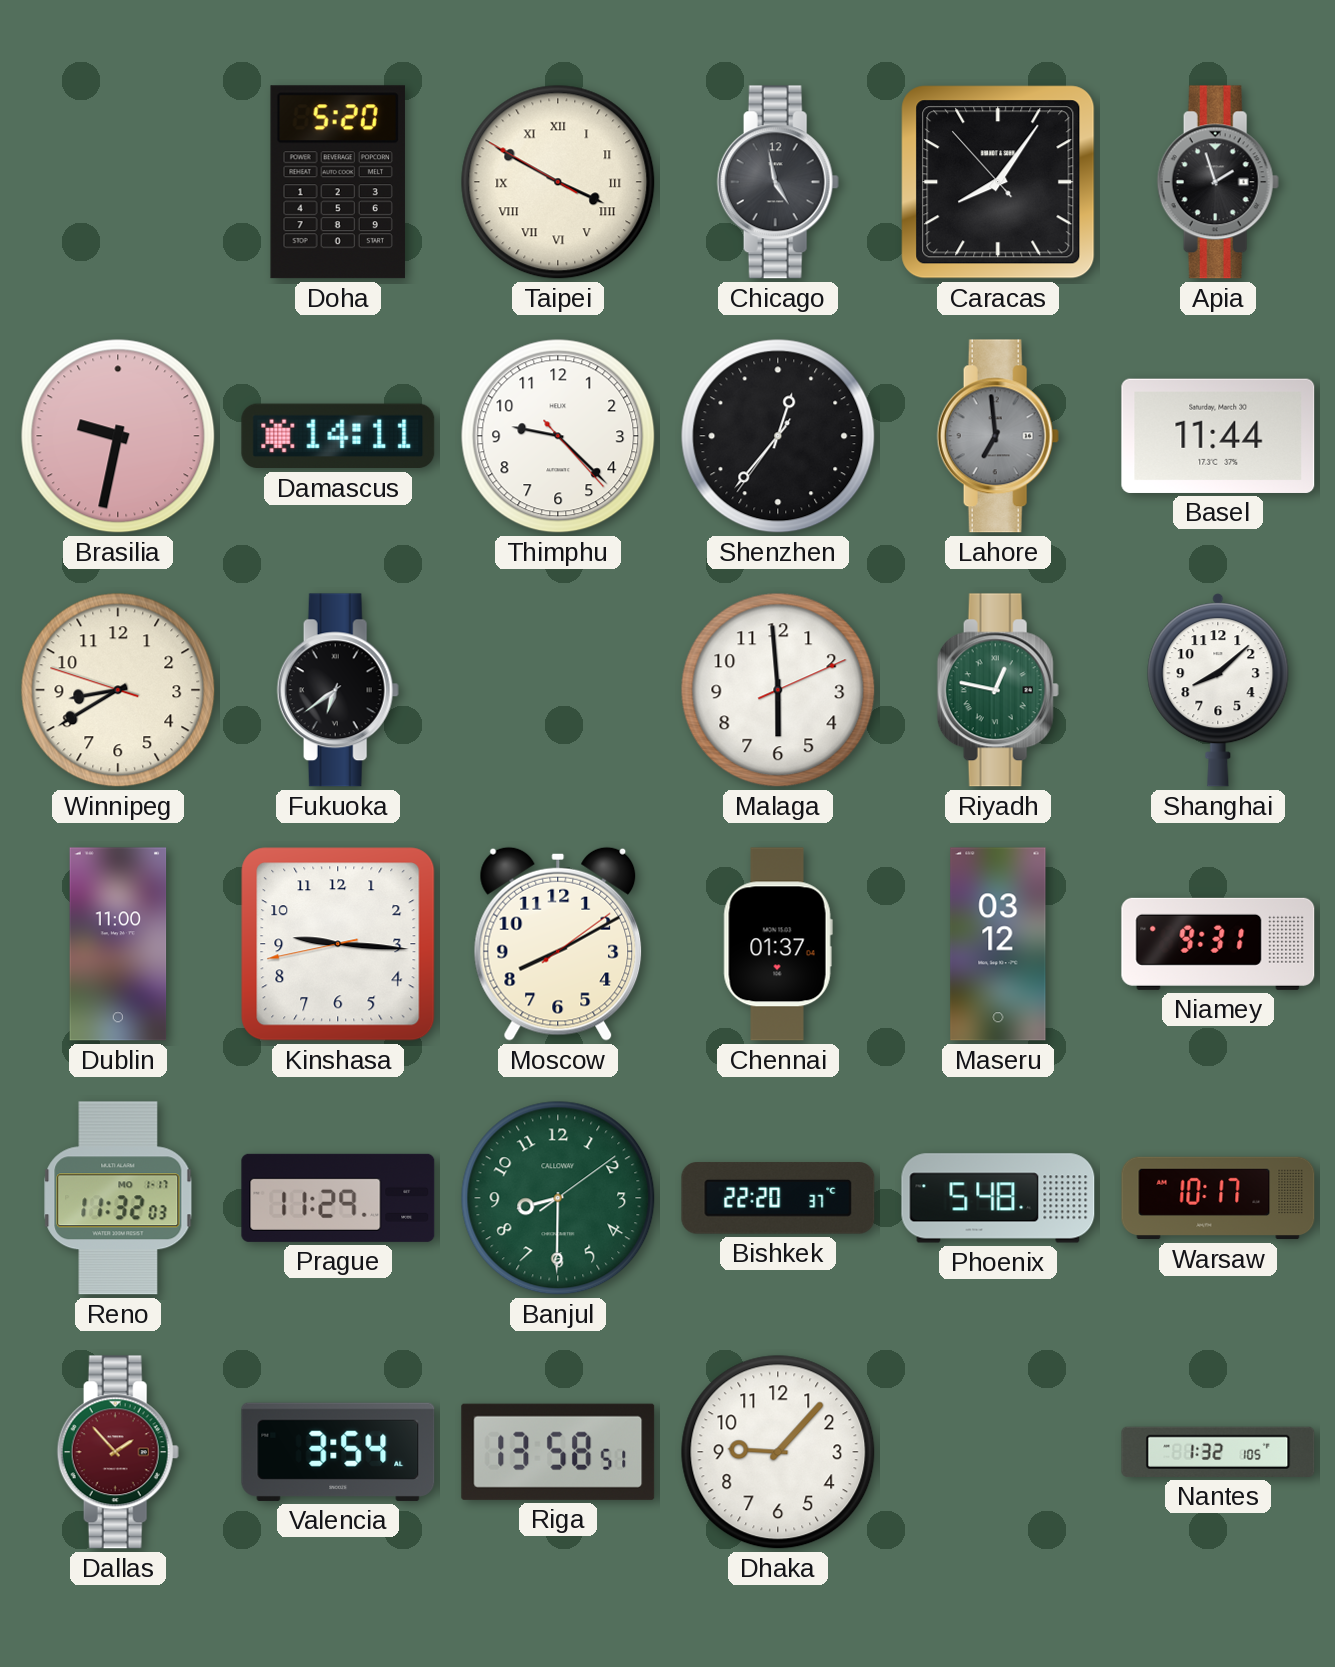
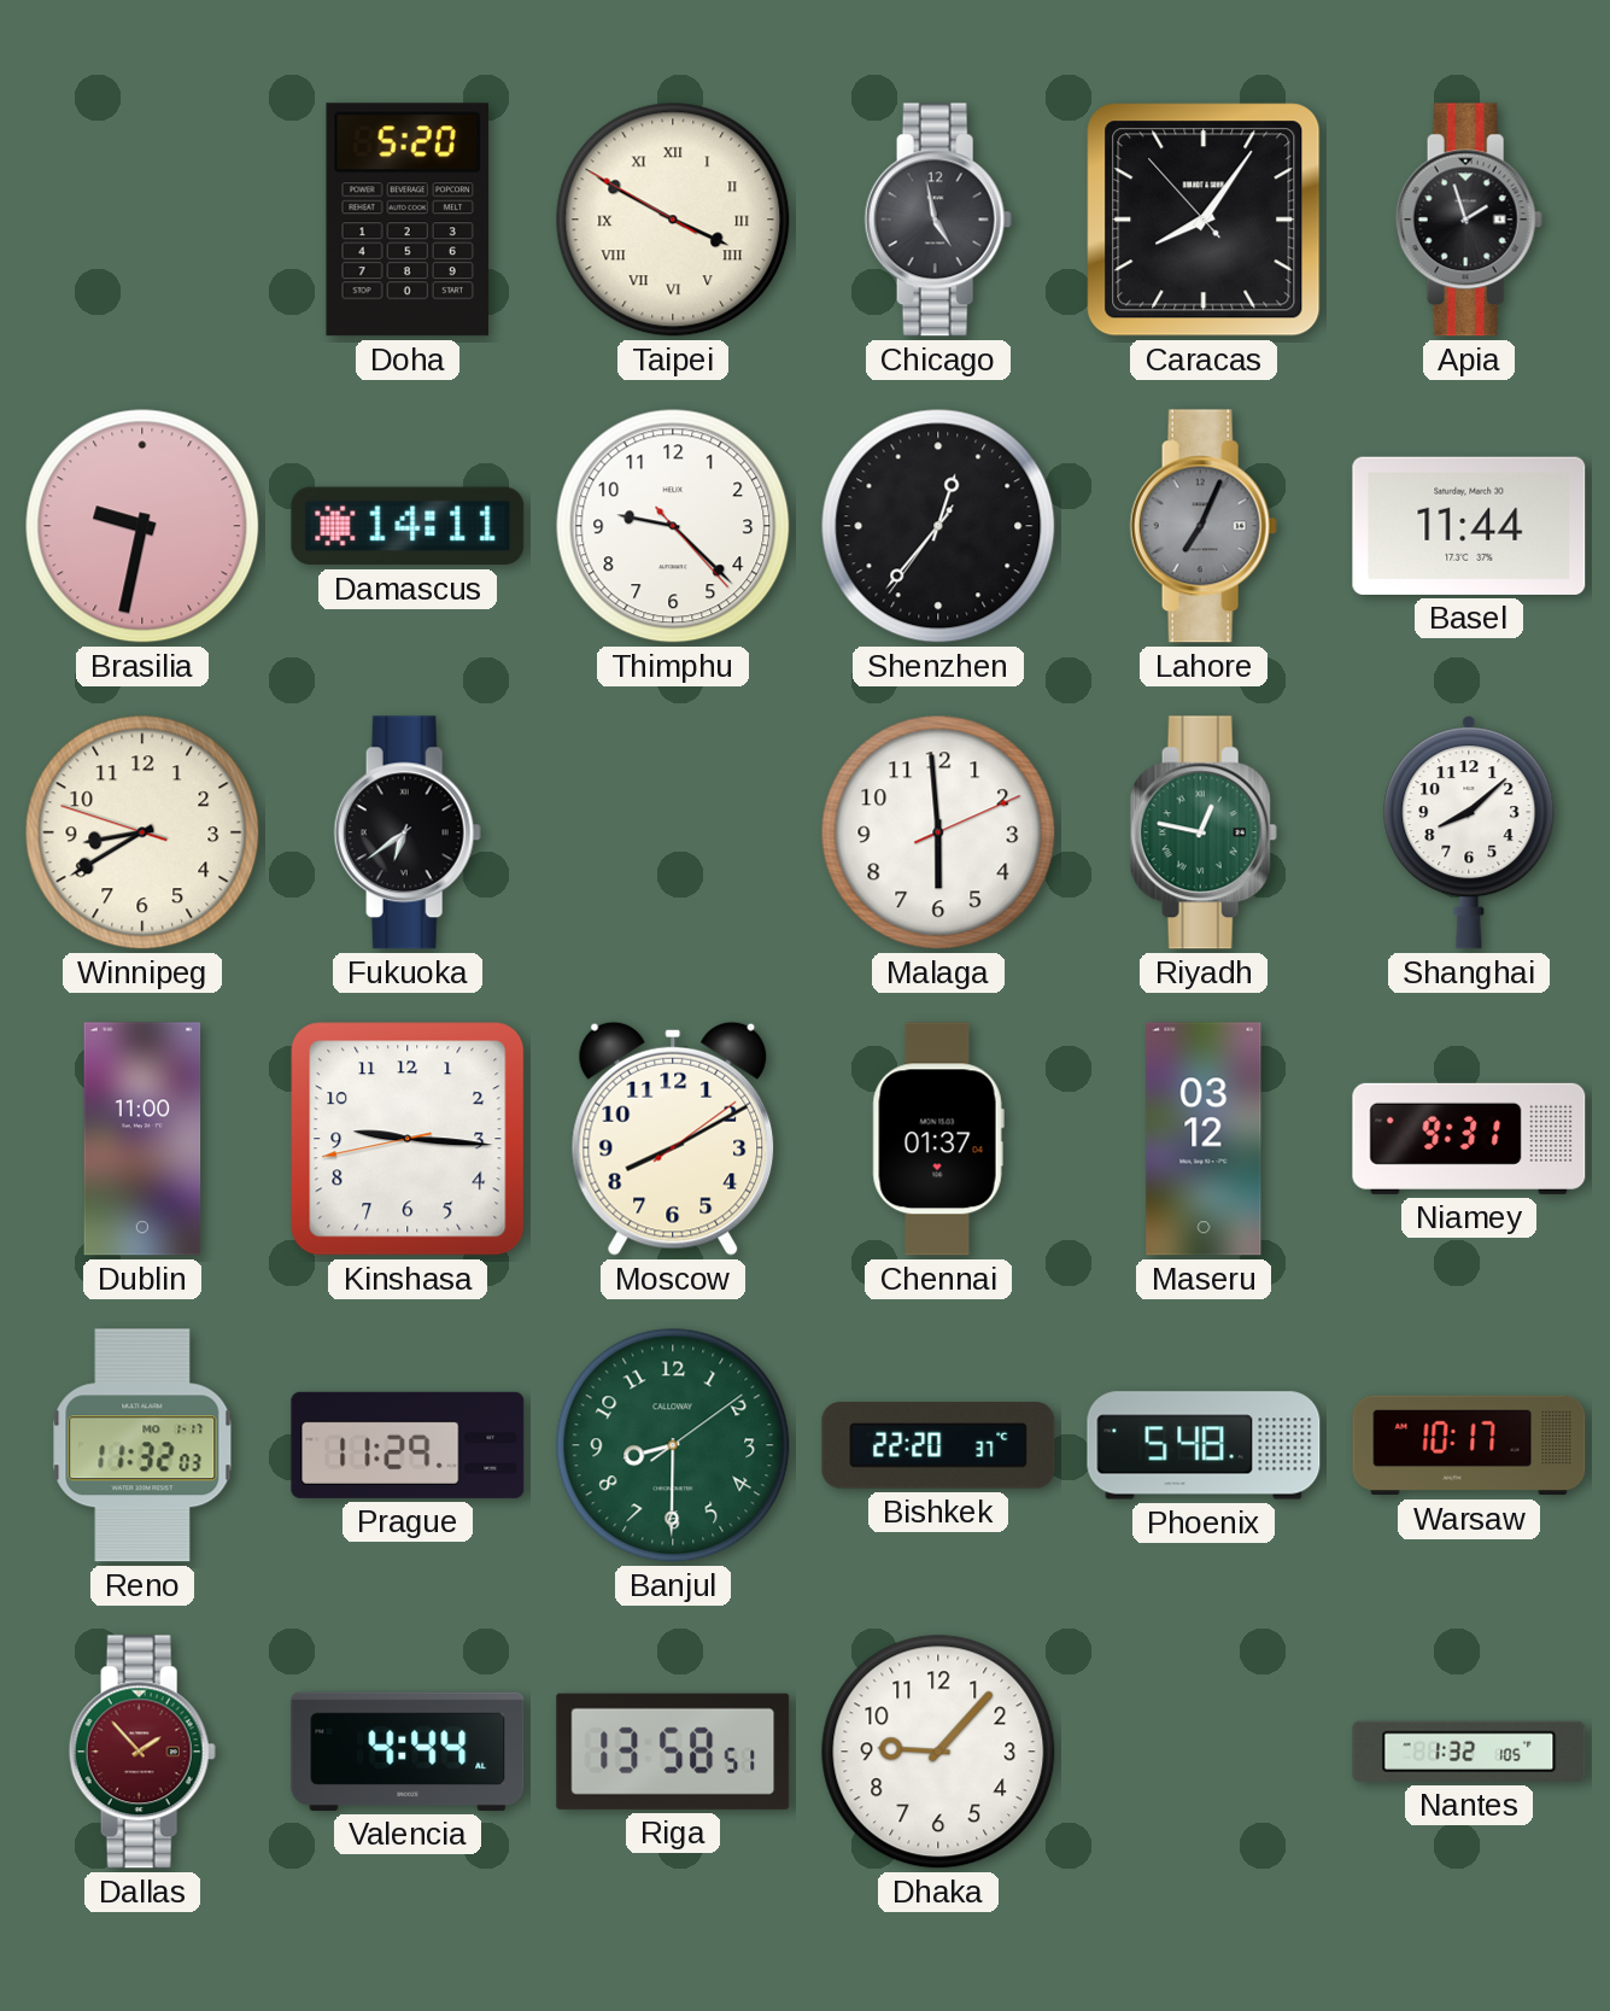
Lahore: 6:59 -> 7:04
Valencia: 3:54 -> 4:44
